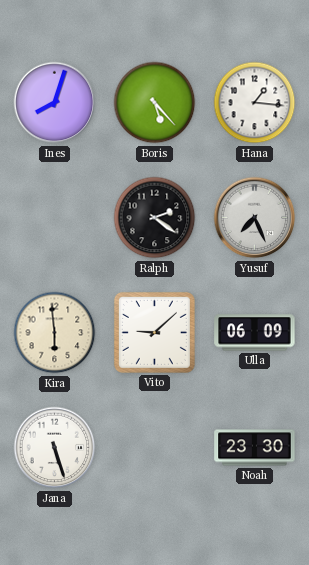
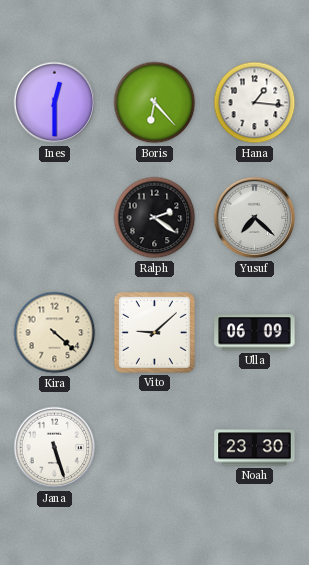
Ines: 8:03 -> 12:30
Boris: 5:23 -> 6:23
Yusuf: 7:26 -> 7:22
Kira: 5:59 -> 4:22
